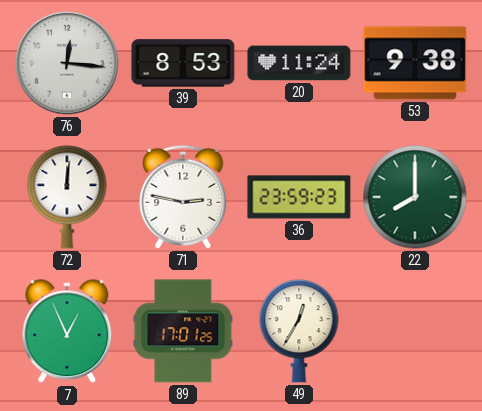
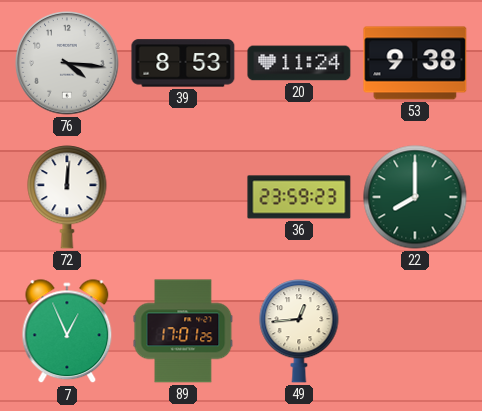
76: 12:16 -> 4:16
71: 2:47 -> none
49: 12:35 -> 12:44
